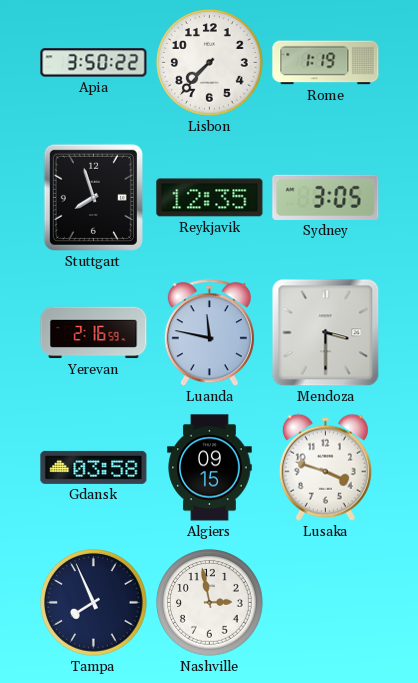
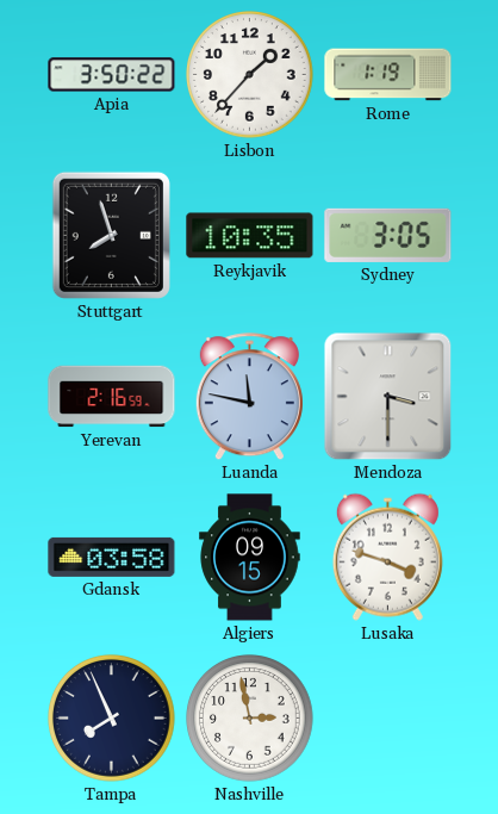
Lisbon: 7:37 -> 1:37
Reykjavik: 12:35 -> 10:35
